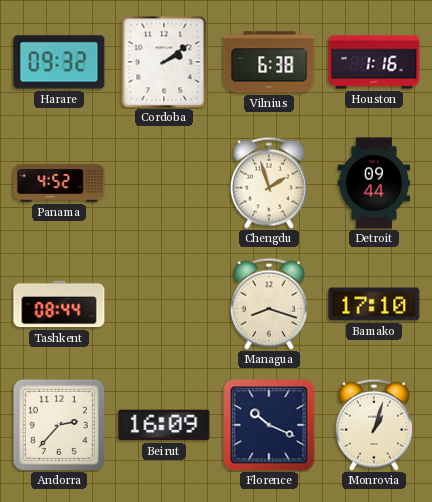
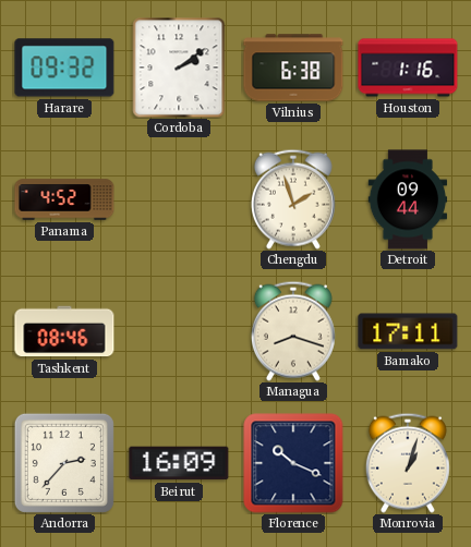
Tashkent: 08:44 -> 08:46
Bamako: 17:10 -> 17:11
